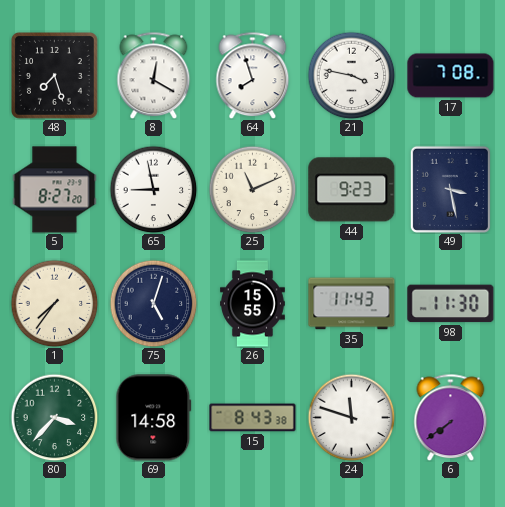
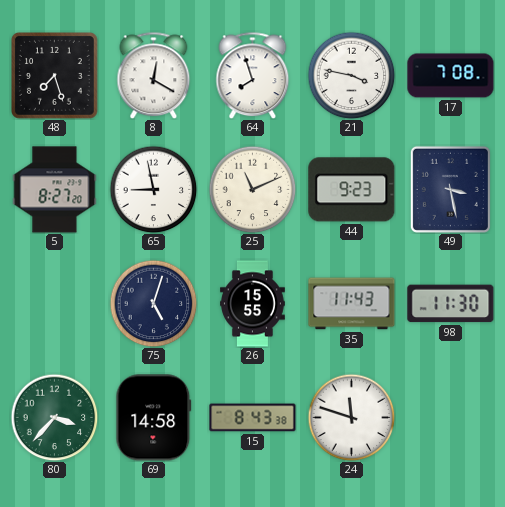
1: 7:36 -> none
6: 7:39 -> none
